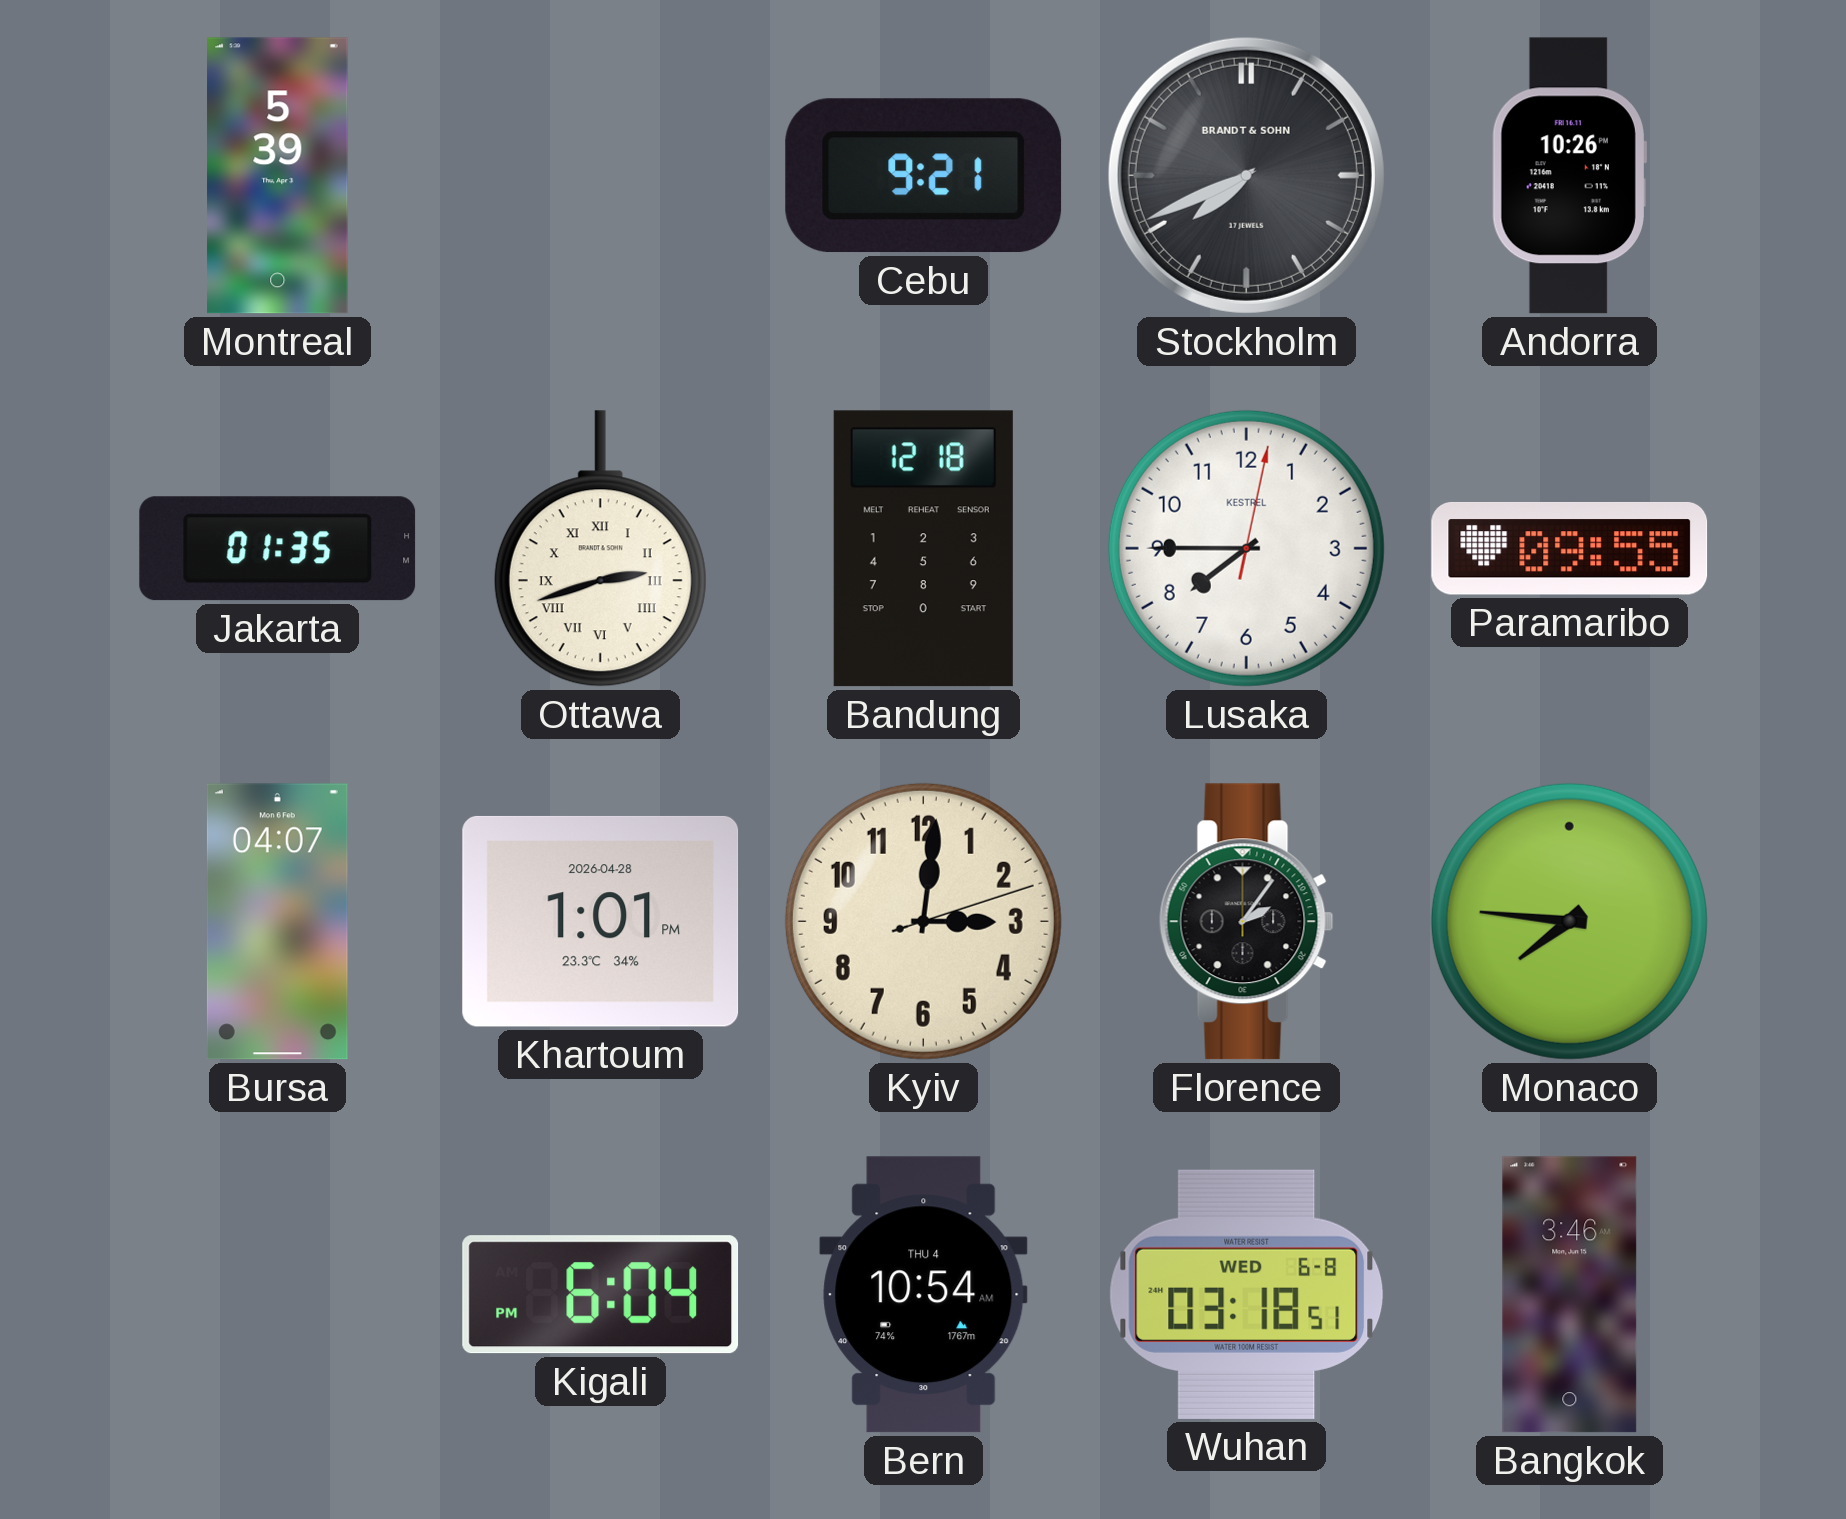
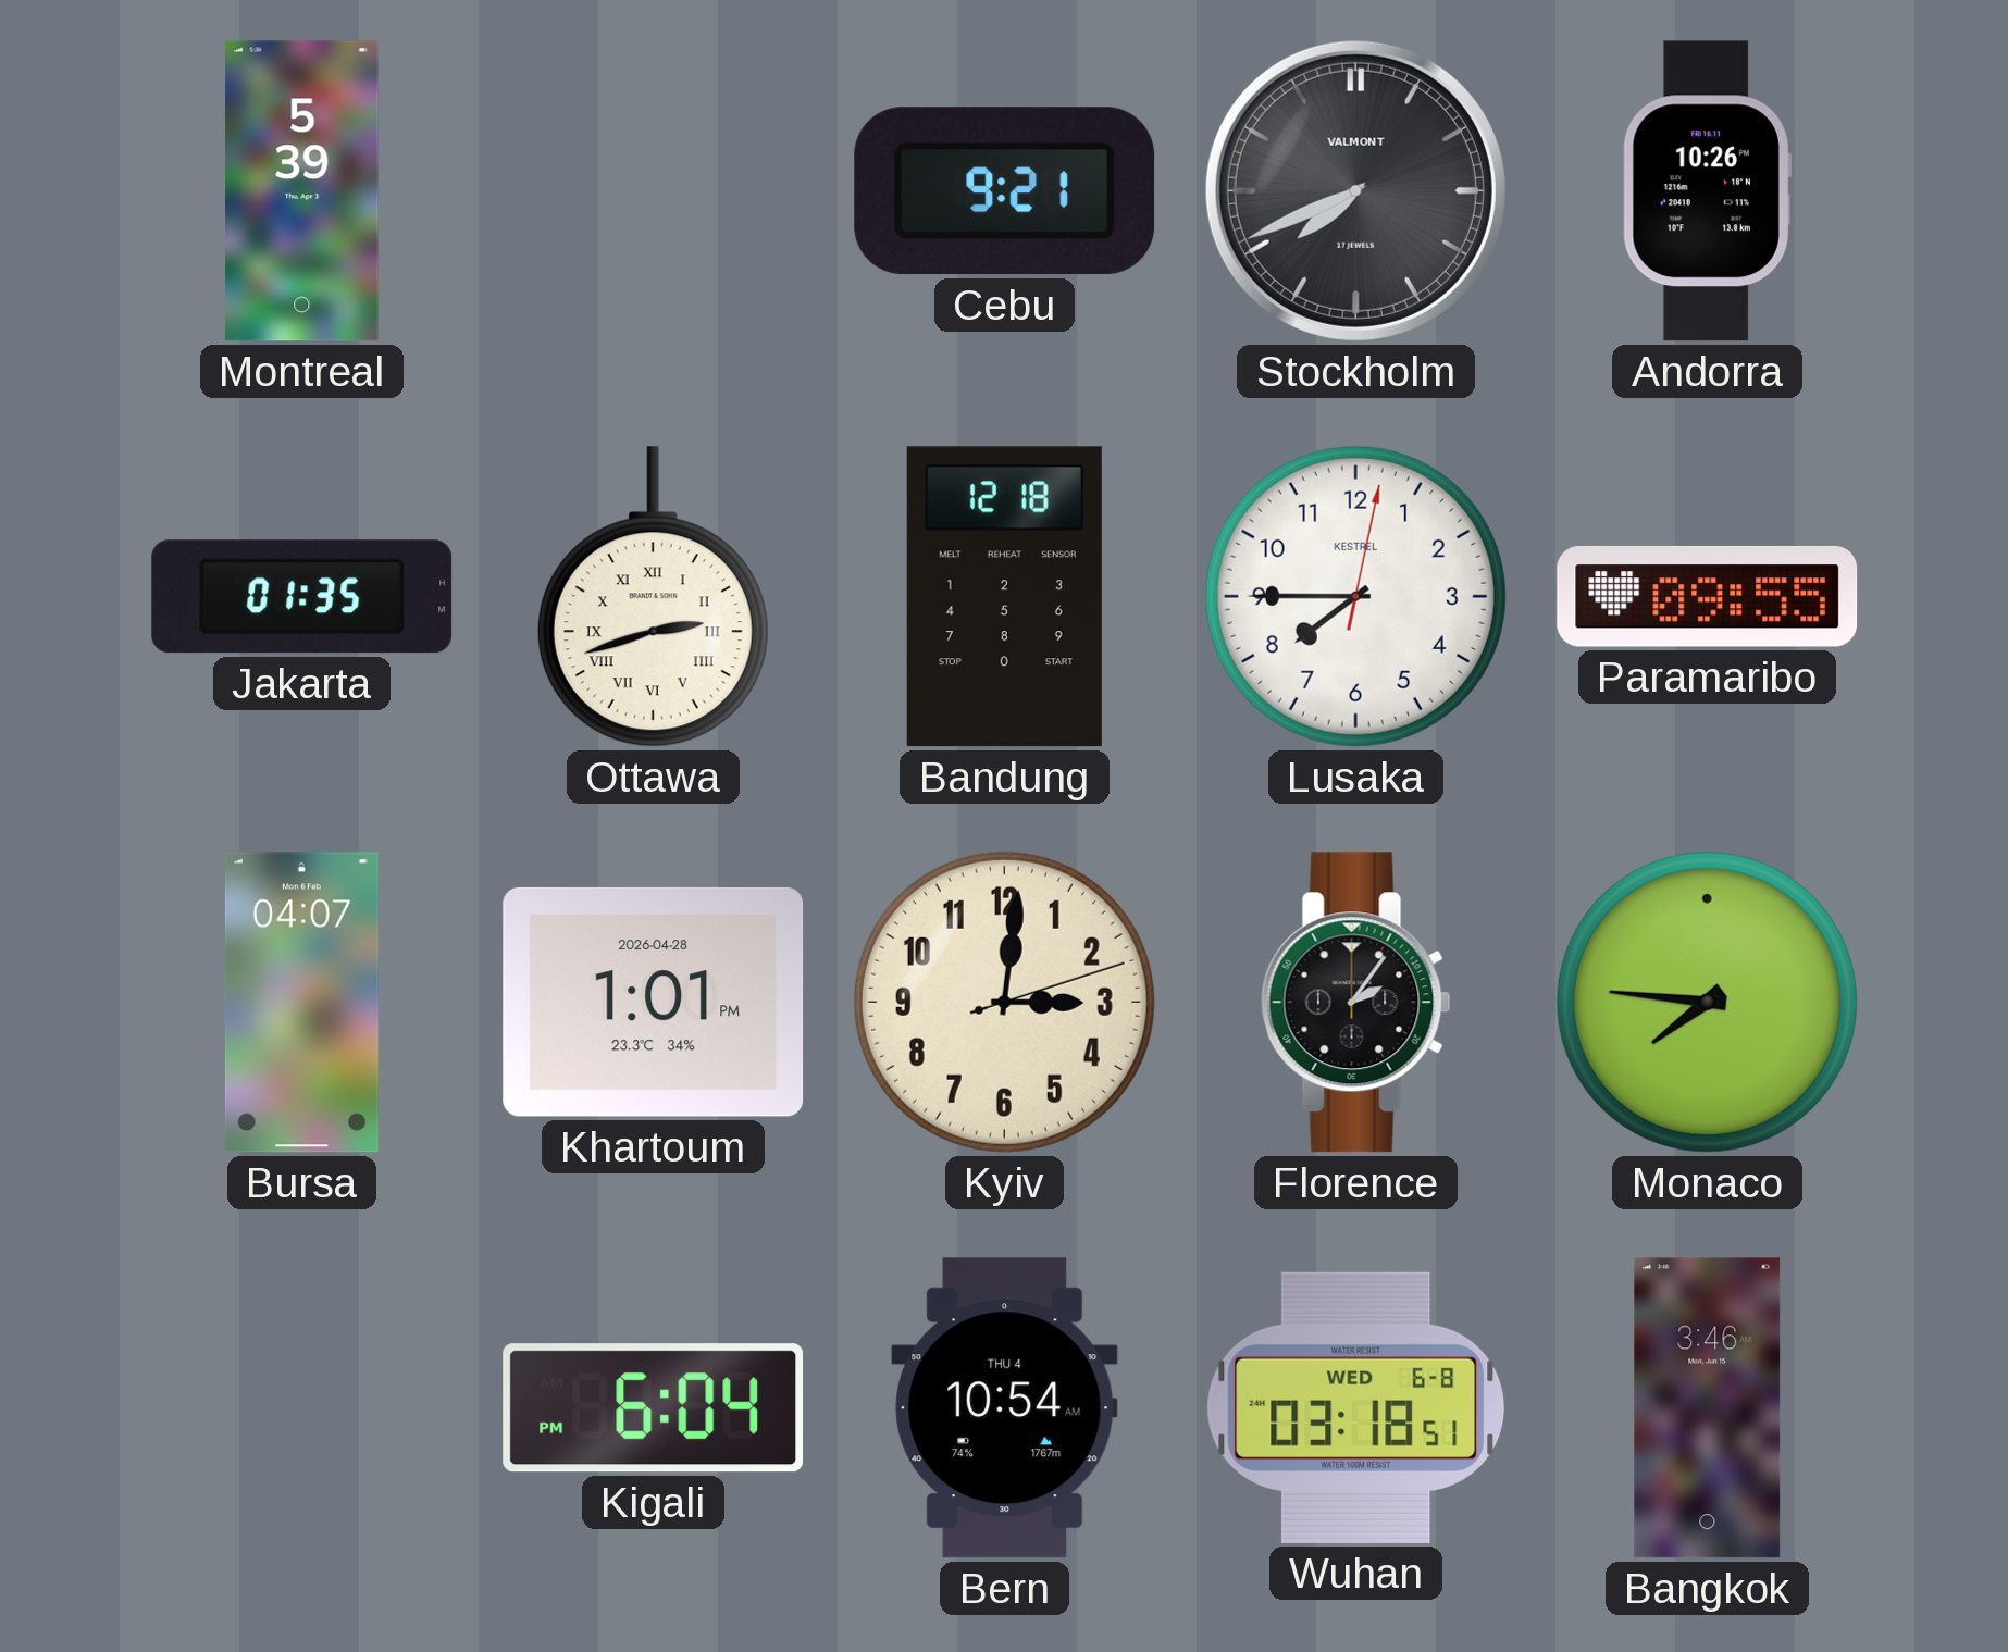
Stockholm brand: BRANDT & SOHN -> VALMONT
